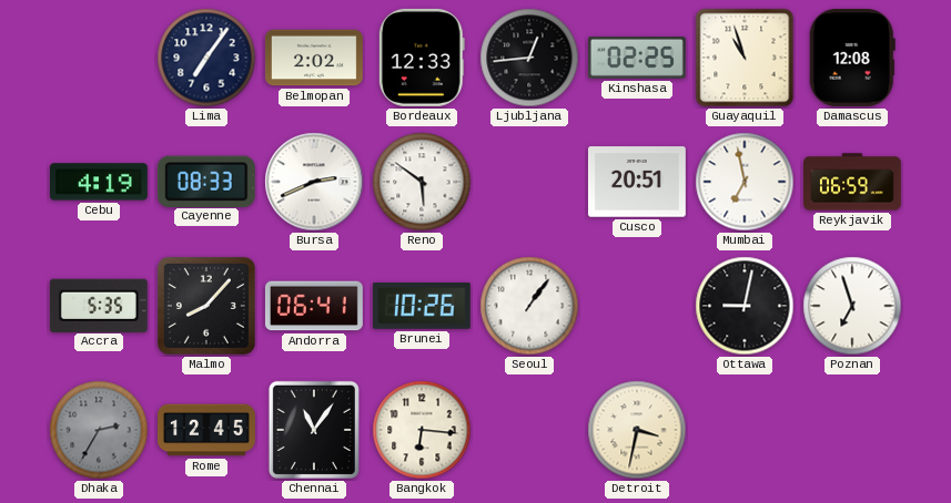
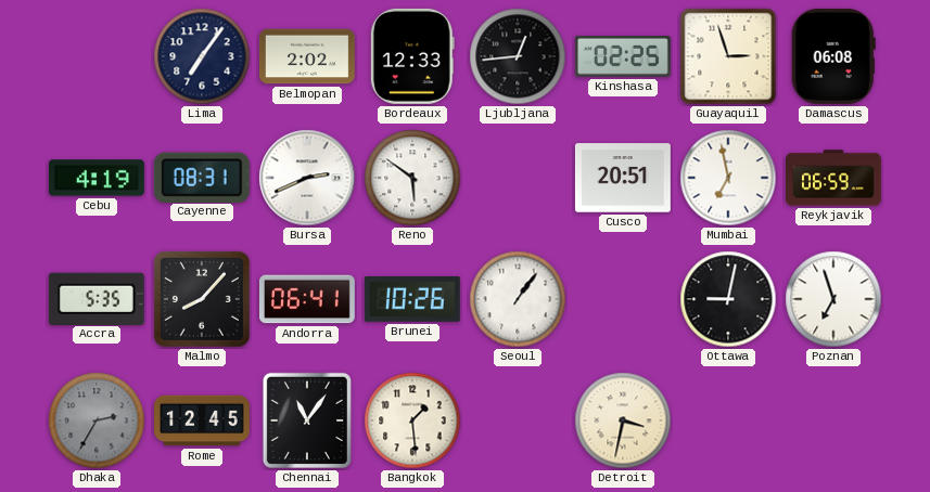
Guayaquil: 10:57 -> 2:57
Damascus: 12:08 -> 06:08
Cayenne: 08:33 -> 08:31
Bangkok: 6:16 -> 1:29
